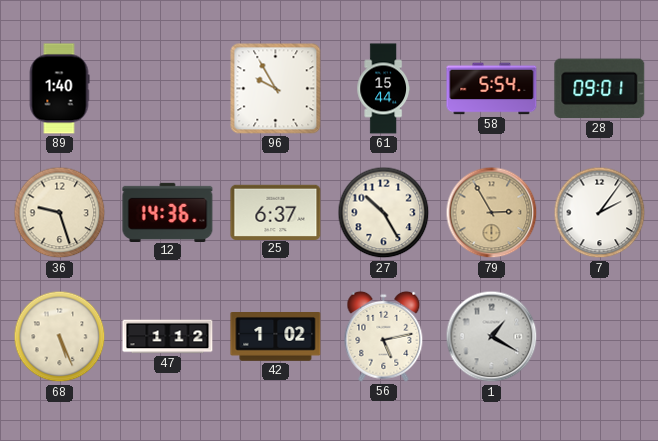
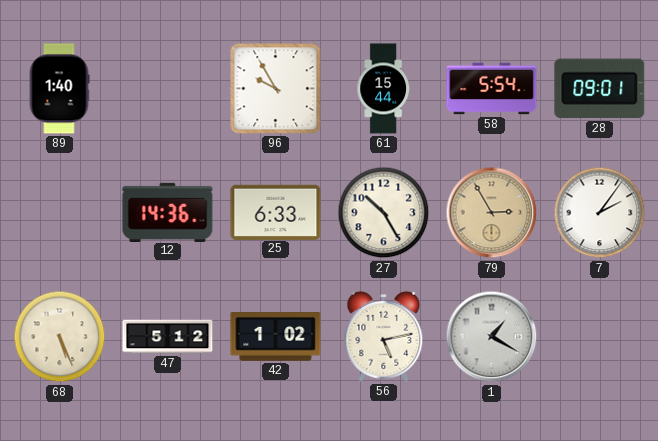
36: 9:27 -> none
25: 6:37 -> 6:33
47: 1:12 -> 5:12
